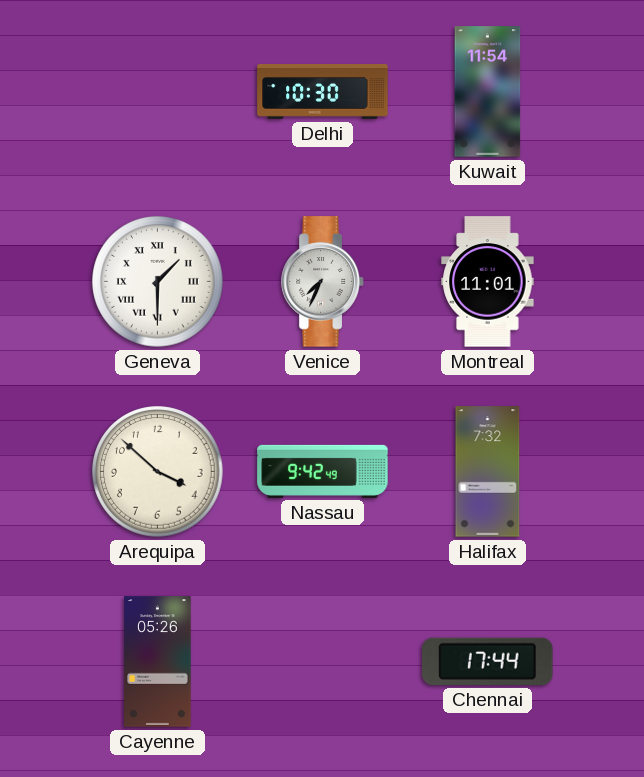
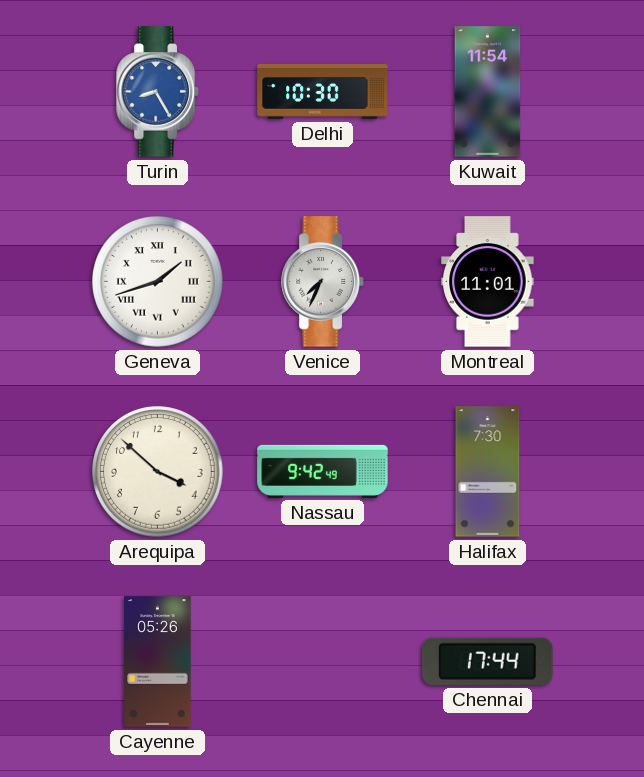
Turin: none -> 8:25
Geneva: 1:30 -> 1:42
Halifax: 7:32 -> 7:30
